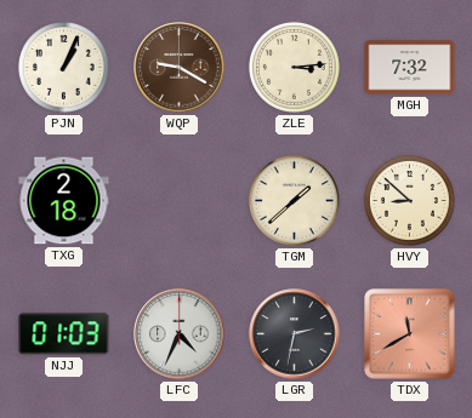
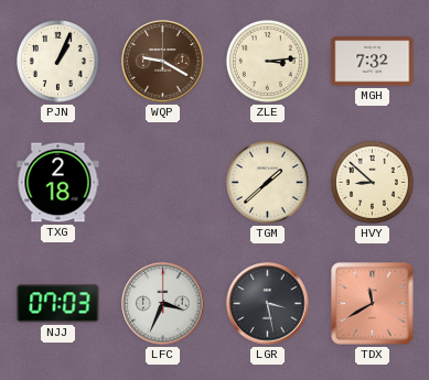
NJJ: 01:03 -> 07:03
LFC: 4:34 -> 3:34
LGR: 2:32 -> 3:28
